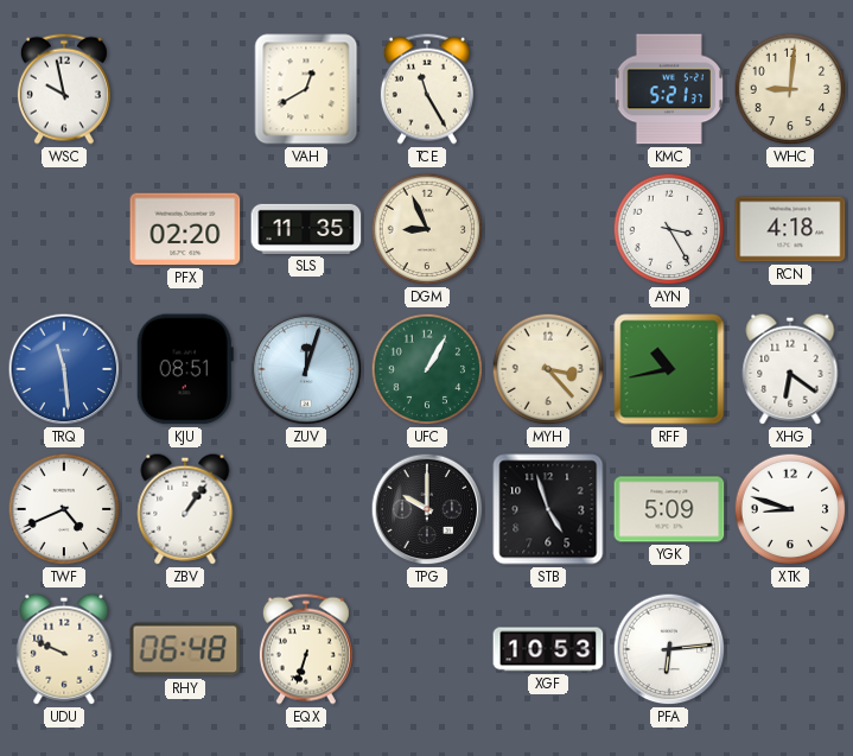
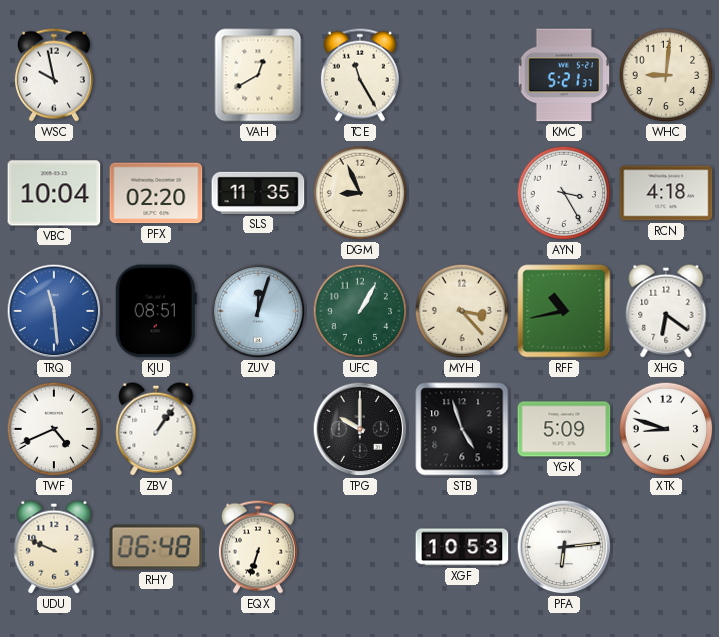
VBC: none -> 10:04
